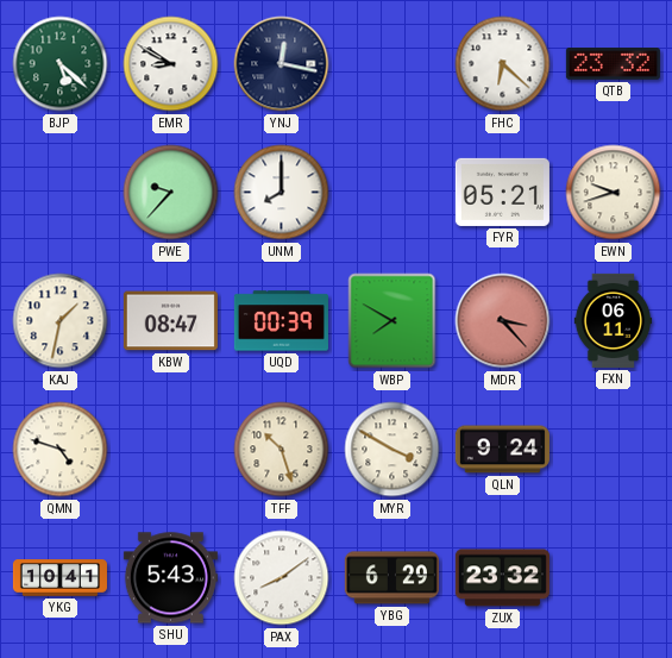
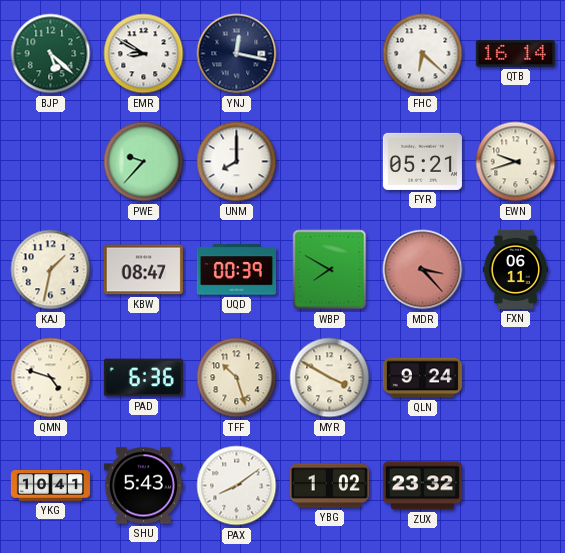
QTB: 23:32 -> 16:14
PAD: none -> 6:36
YBG: 6:29 -> 1:02
